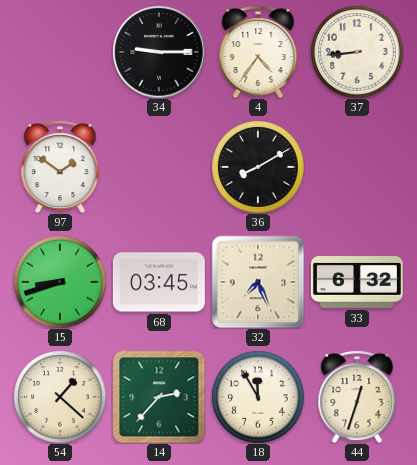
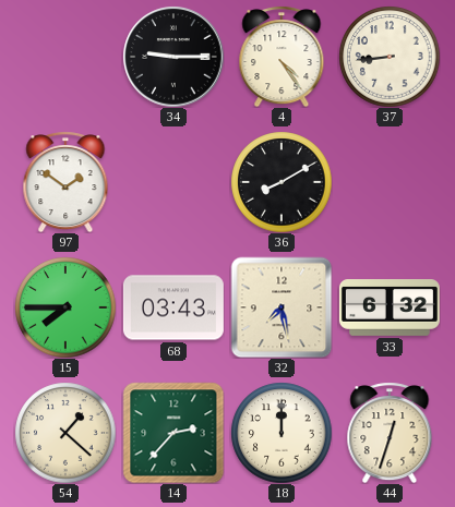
4: 4:36 -> 4:24
15: 8:42 -> 7:45
68: 03:45 -> 03:43
32: 7:26 -> 7:28
18: 11:55 -> 12:00
